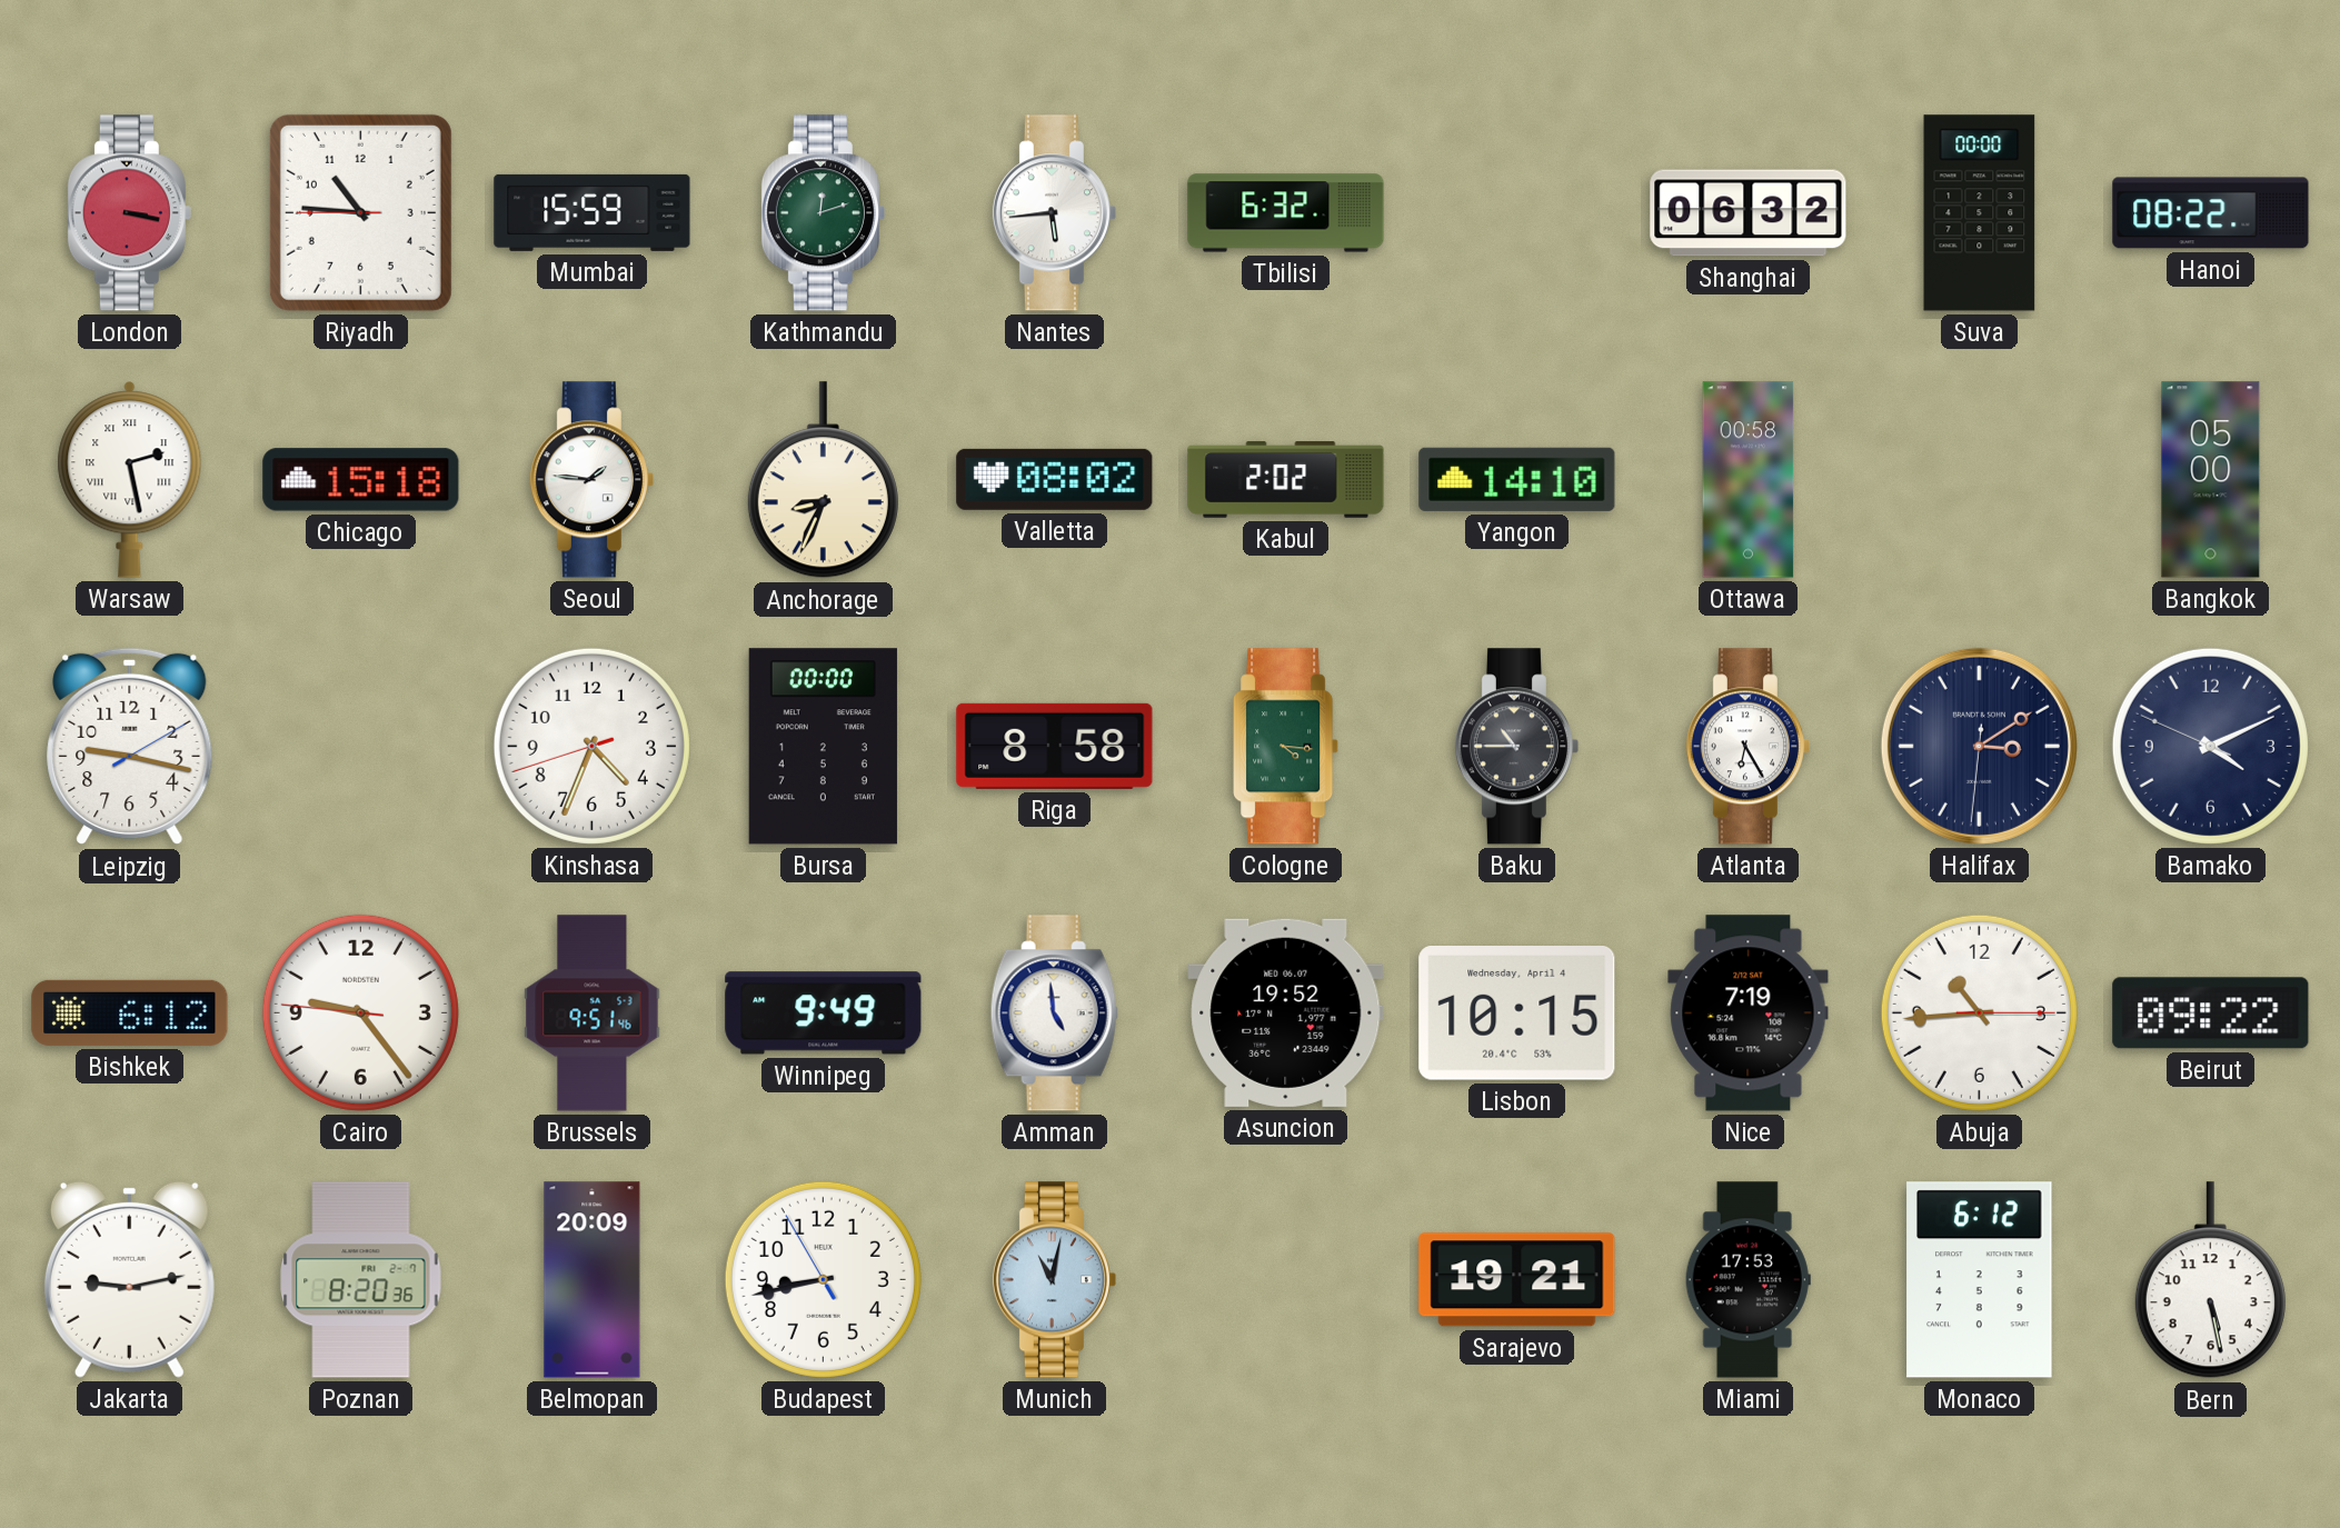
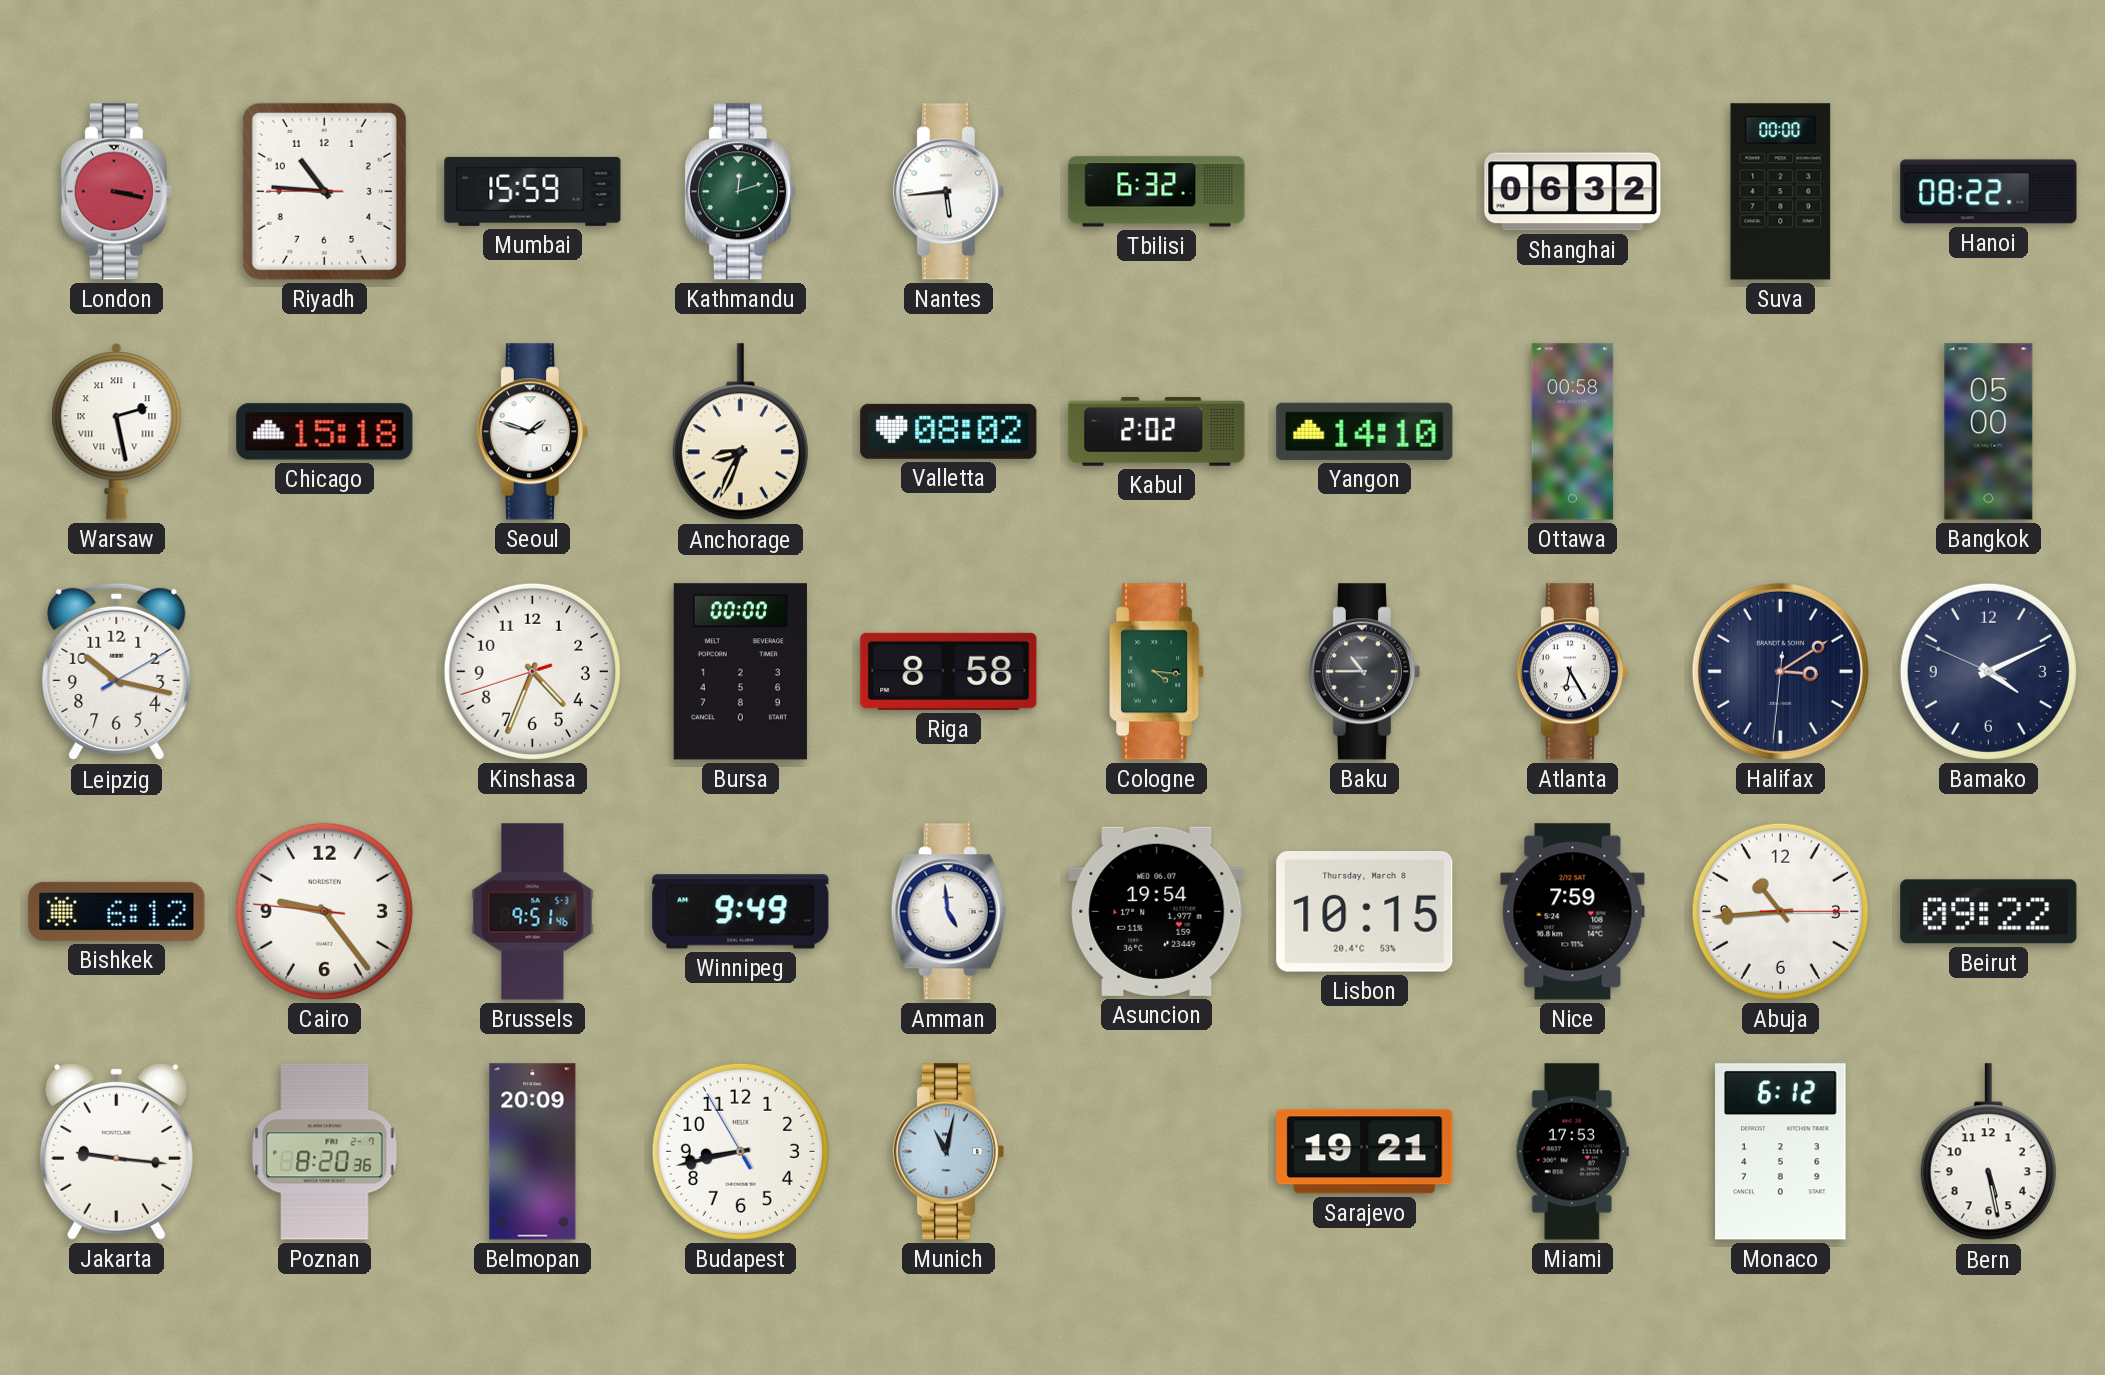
Seoul: 1:46 -> 1:48
Leipzig: 9:17 -> 10:17
Asuncion: 19:52 -> 19:54
Lisbon date: Wednesday, April 4 -> Thursday, March 8
Nice: 7:19 -> 7:59
Jakarta: 9:13 -> 9:16
